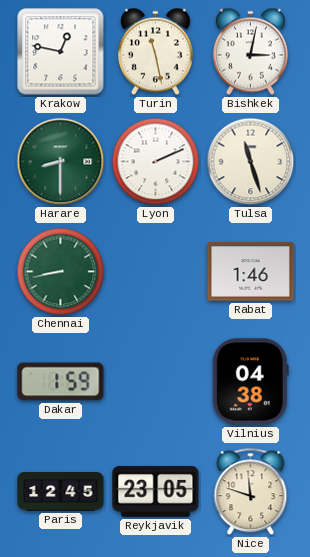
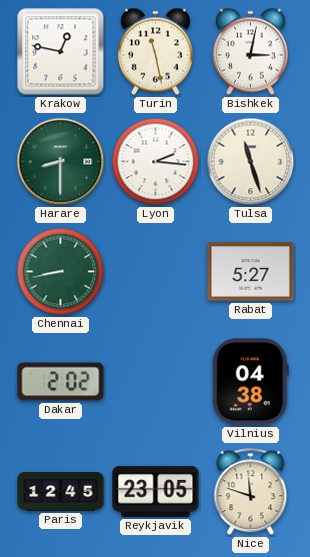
Lyon: 2:11 -> 2:16
Rabat: 1:46 -> 5:27
Dakar: 1:59 -> 2:02
